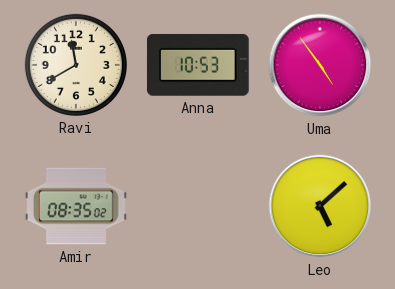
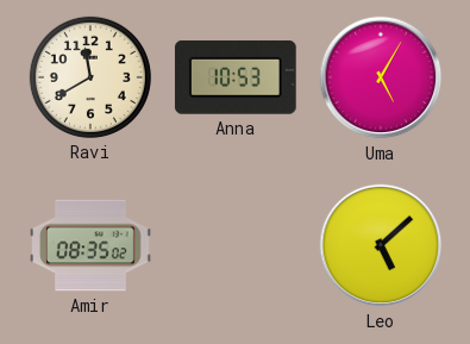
Uma: 4:54 -> 5:05
